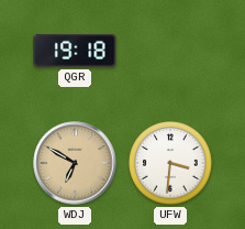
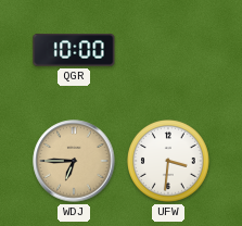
QGR: 19:18 -> 10:00
WDJ: 6:50 -> 6:45
